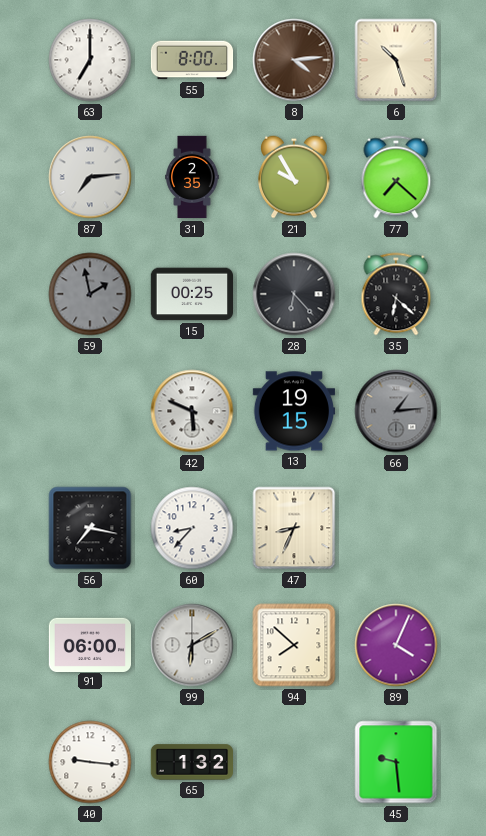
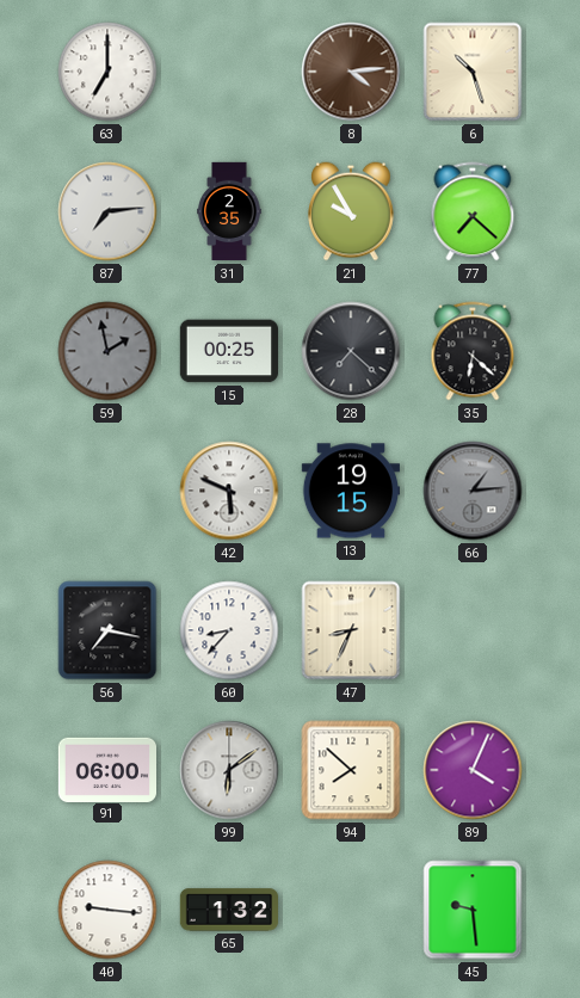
55: 8:00 -> none
28: 6:23 -> 7:22
99: 6:10 -> 6:09
